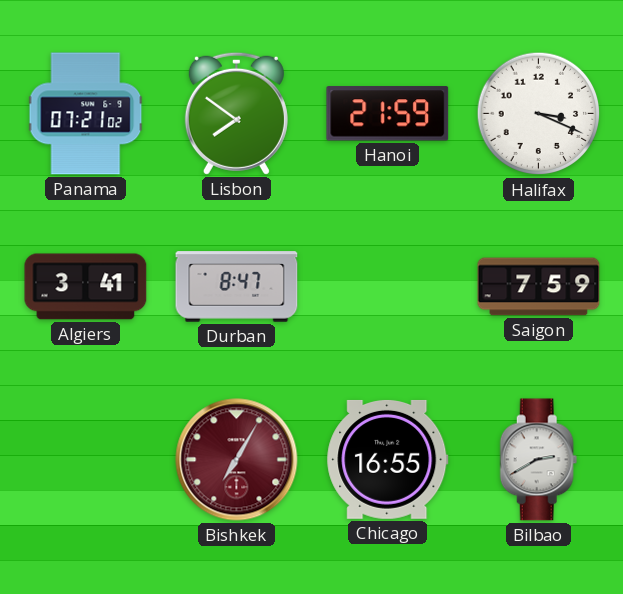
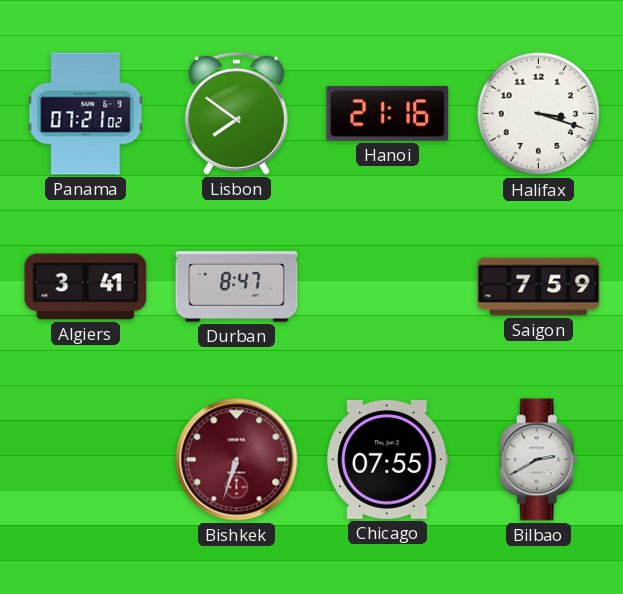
Hanoi: 21:59 -> 21:16
Halifax: 3:19 -> 3:18
Bishkek: 7:05 -> 6:33
Chicago: 16:55 -> 07:55
